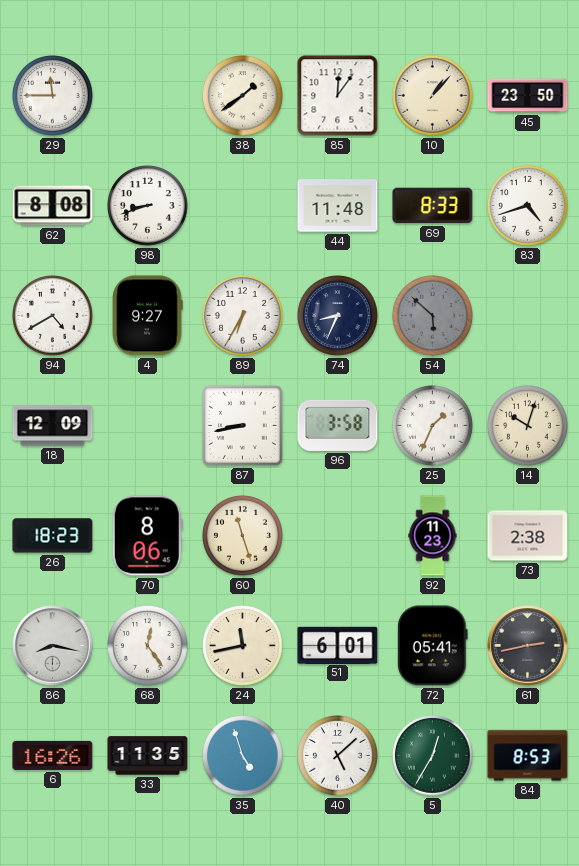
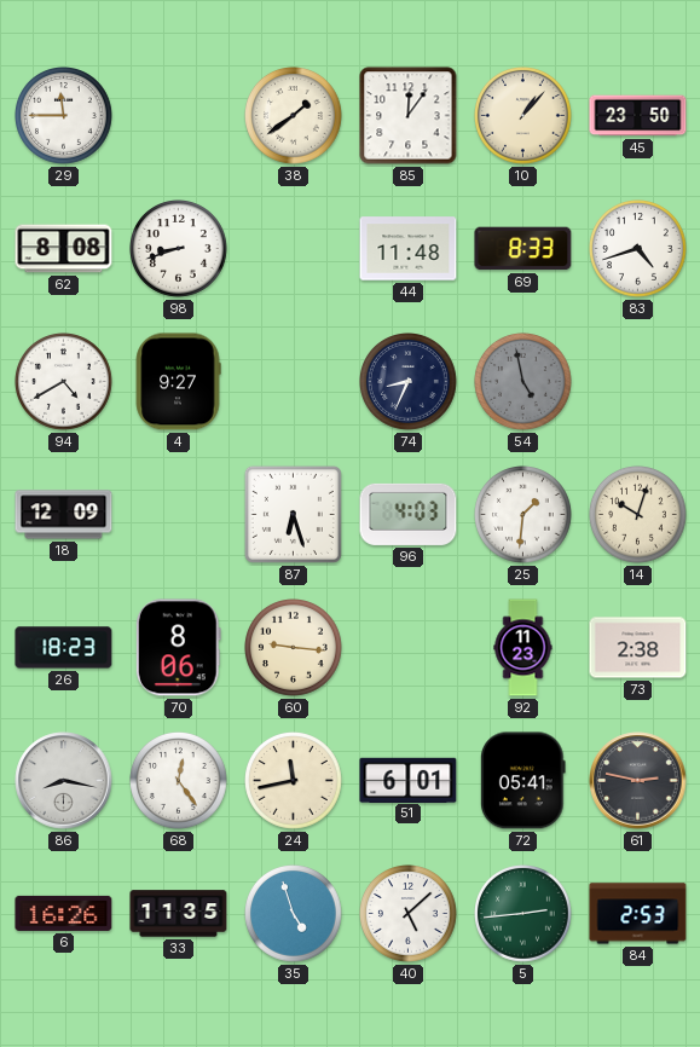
89: 6:35 -> none
54: 5:52 -> 4:58
87: 8:43 -> 6:27
96: 3:58 -> 4:03
25: 1:34 -> 1:31
60: 11:27 -> 9:16
61: 2:43 -> 2:47
5: 12:35 -> 2:44
84: 8:53 -> 2:53
